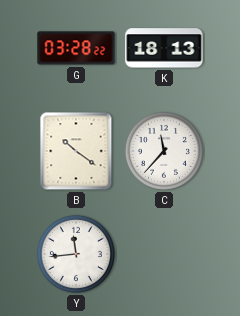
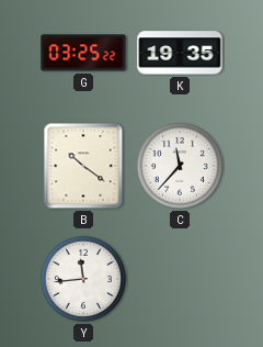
G: 03:28 -> 03:25
K: 18:13 -> 19:35
